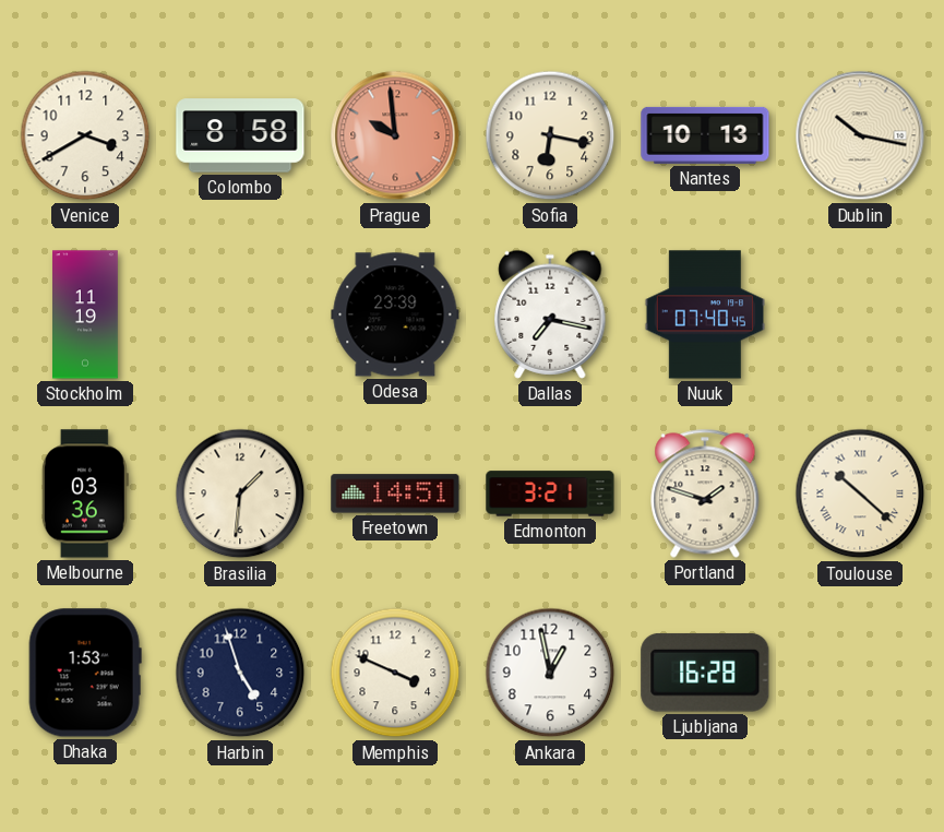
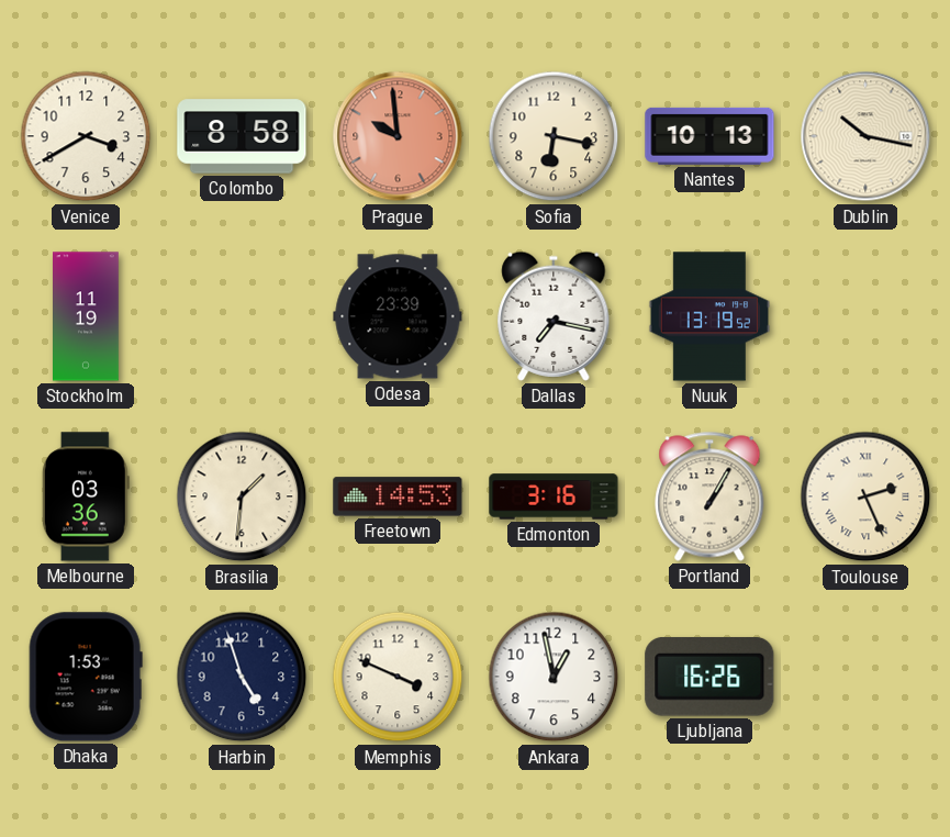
Nuuk: 07:40 -> 13:19
Freetown: 14:51 -> 14:53
Edmonton: 3:21 -> 3:16
Portland: 1:48 -> 1:05
Toulouse: 10:22 -> 2:26
Ljubljana: 16:28 -> 16:26
